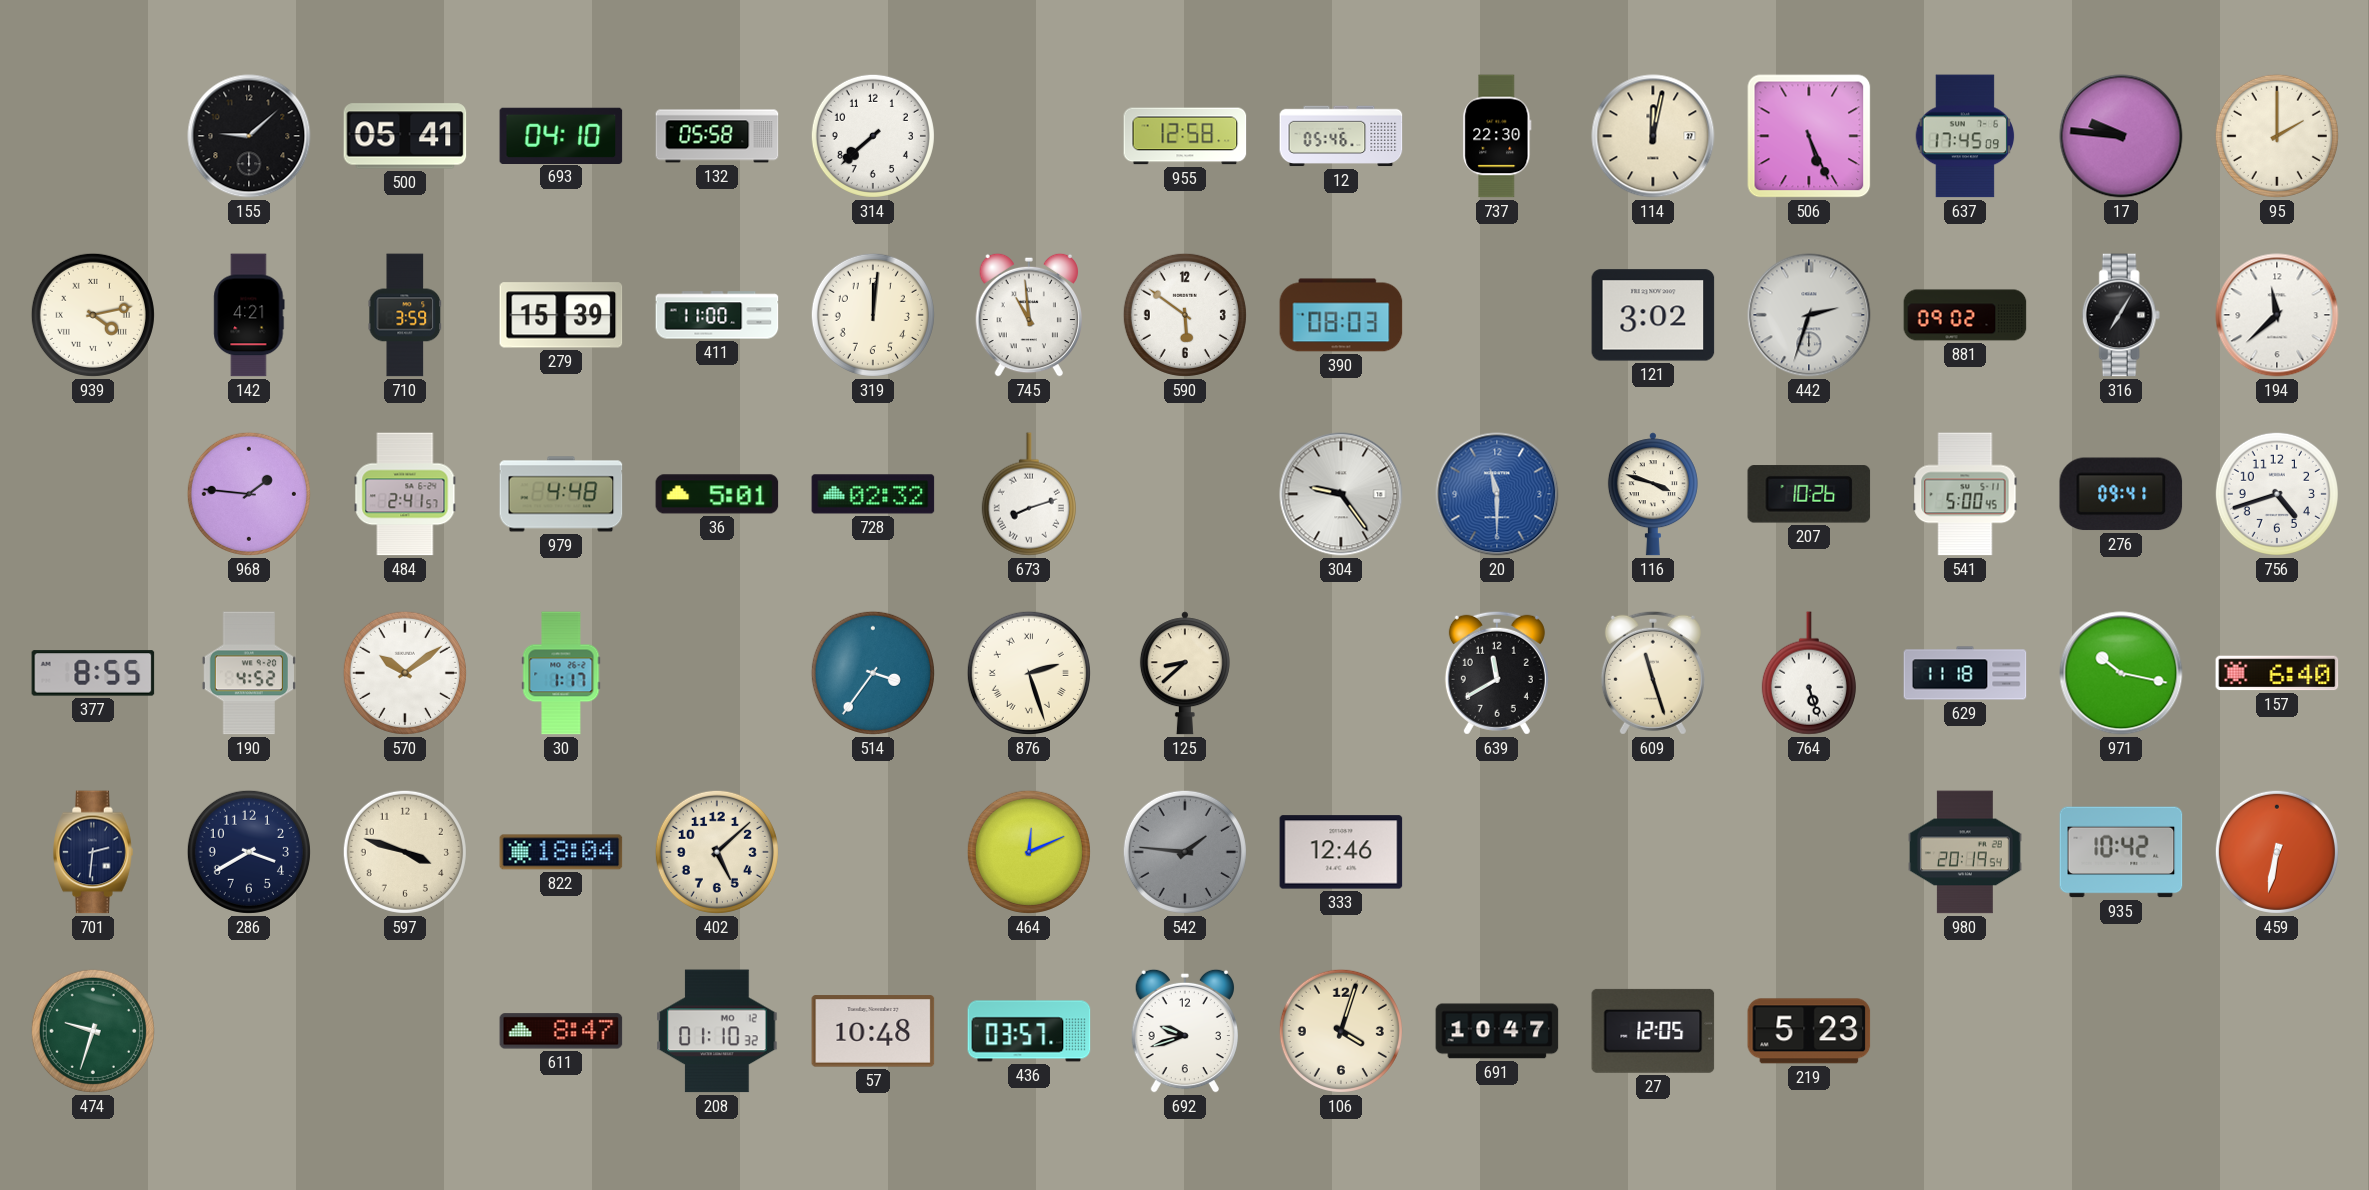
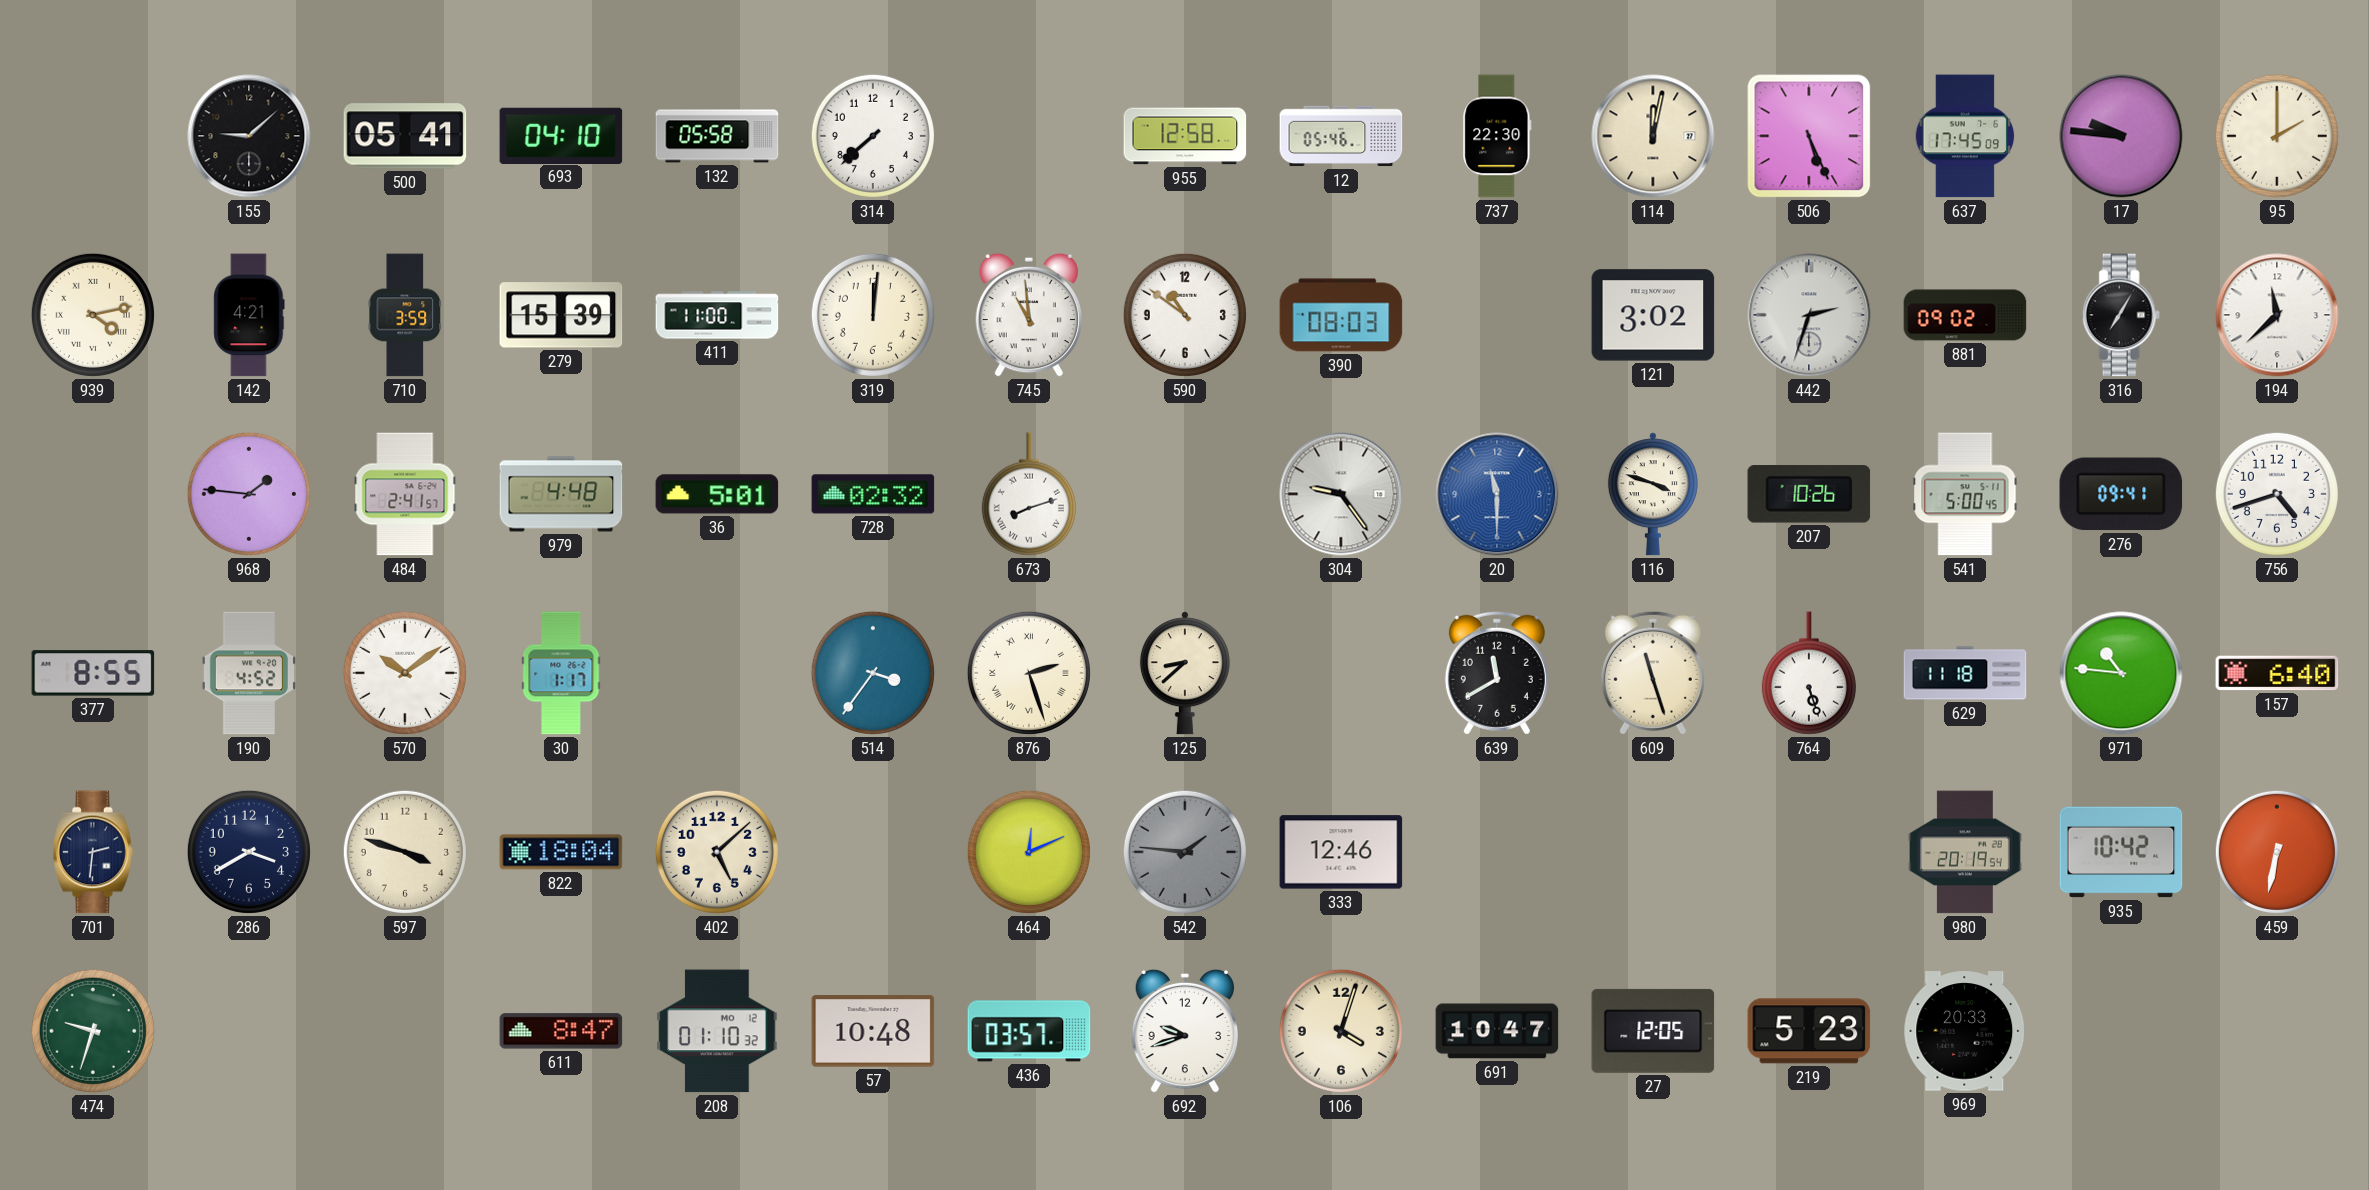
590: 5:51 -> 10:51
971: 10:17 -> 10:46
969: none -> 20:33
